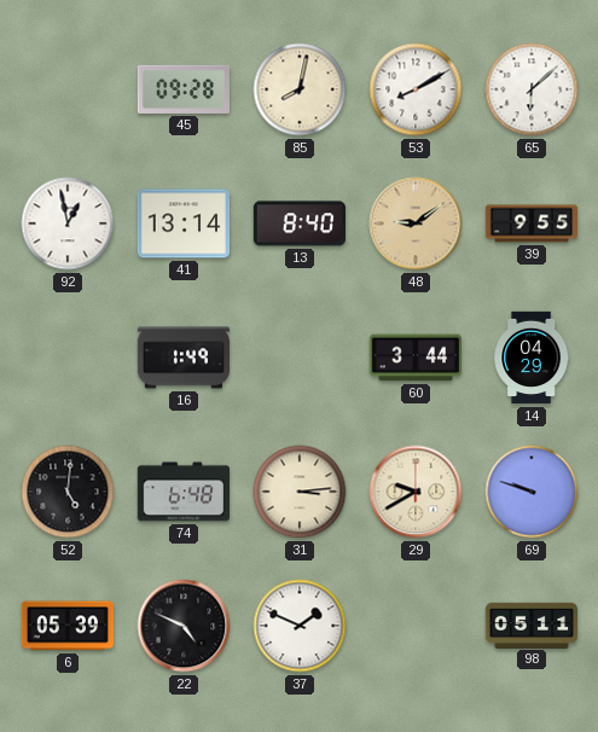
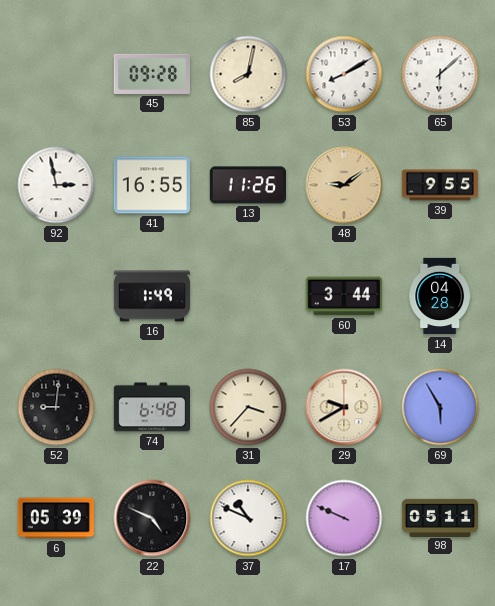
92: 12:58 -> 2:58
41: 13:14 -> 16:55
13: 8:40 -> 11:26
14: 04:29 -> 04:28
52: 5:01 -> 9:01
31: 3:14 -> 3:37
69: 9:48 -> 5:55
37: 1:49 -> 10:49
17: none -> 9:49
